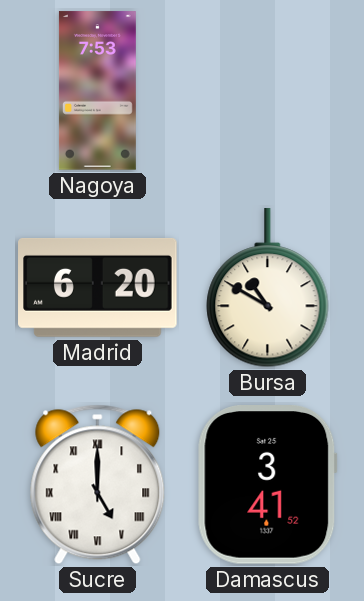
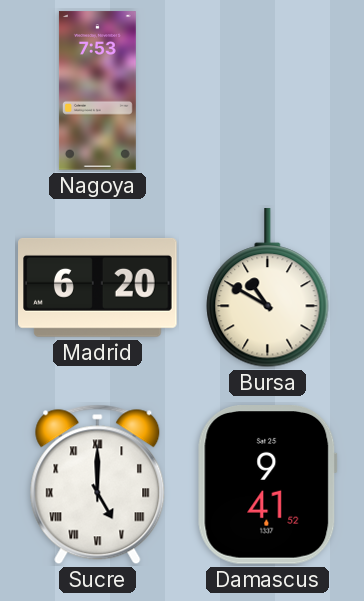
Damascus: 3:41 -> 9:41
